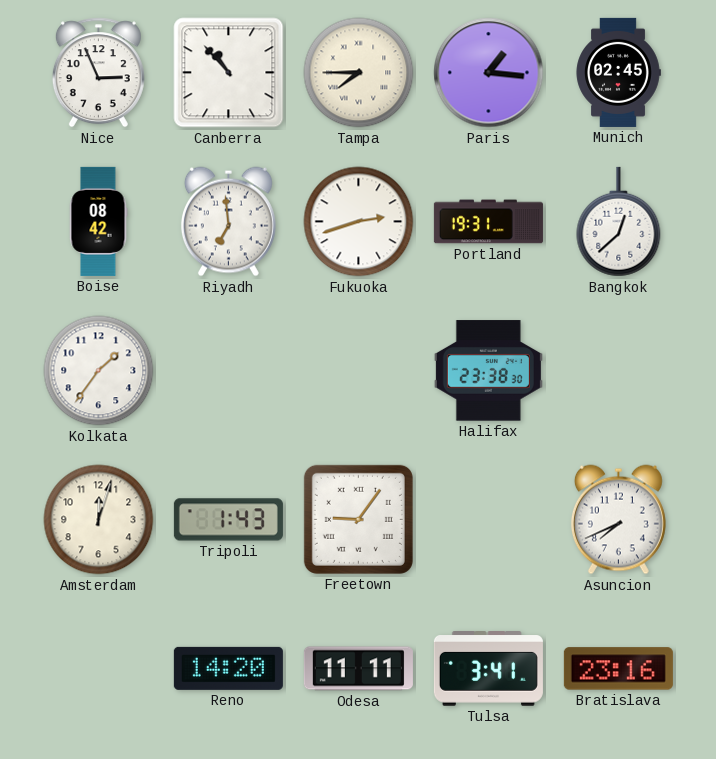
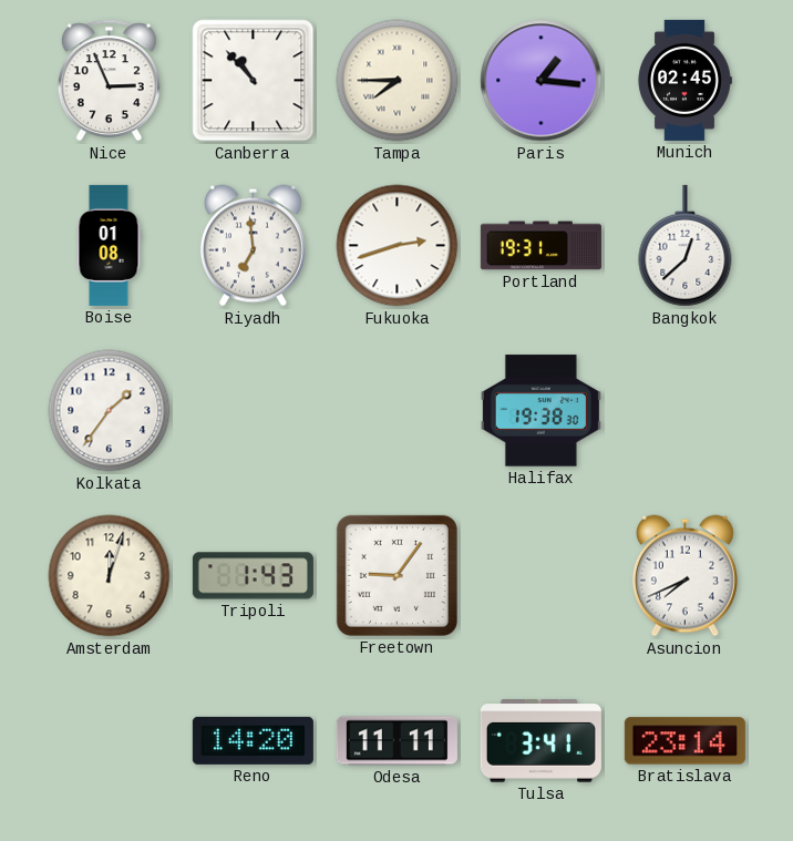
Boise: 08:42 -> 01:08
Halifax: 23:38 -> 19:38
Bratislava: 23:16 -> 23:14
